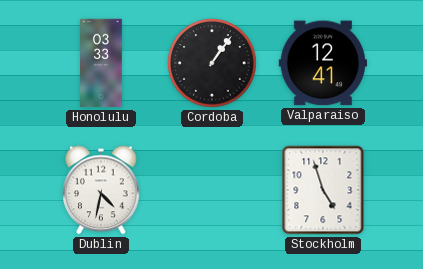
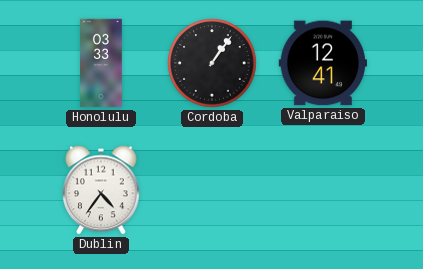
Dublin: 4:32 -> 4:36
Stockholm: 4:57 -> none
